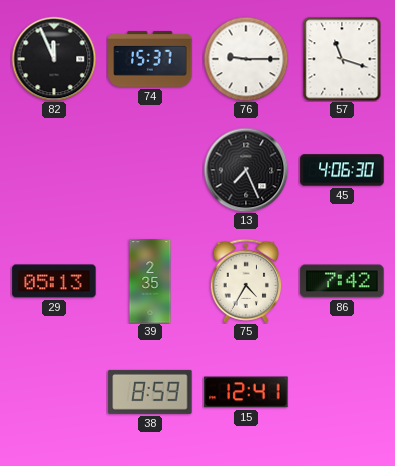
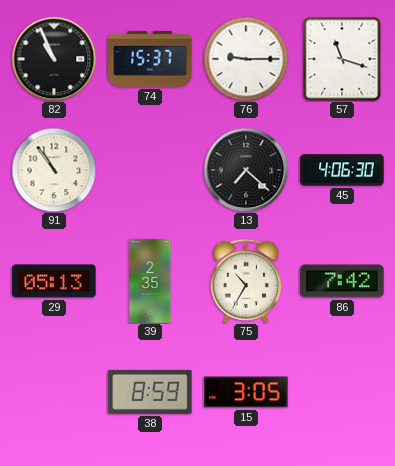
82: 11:56 -> 10:56
91: none -> 10:54
13: 7:26 -> 7:22
75: 4:35 -> 10:35
15: 12:41 -> 3:05
